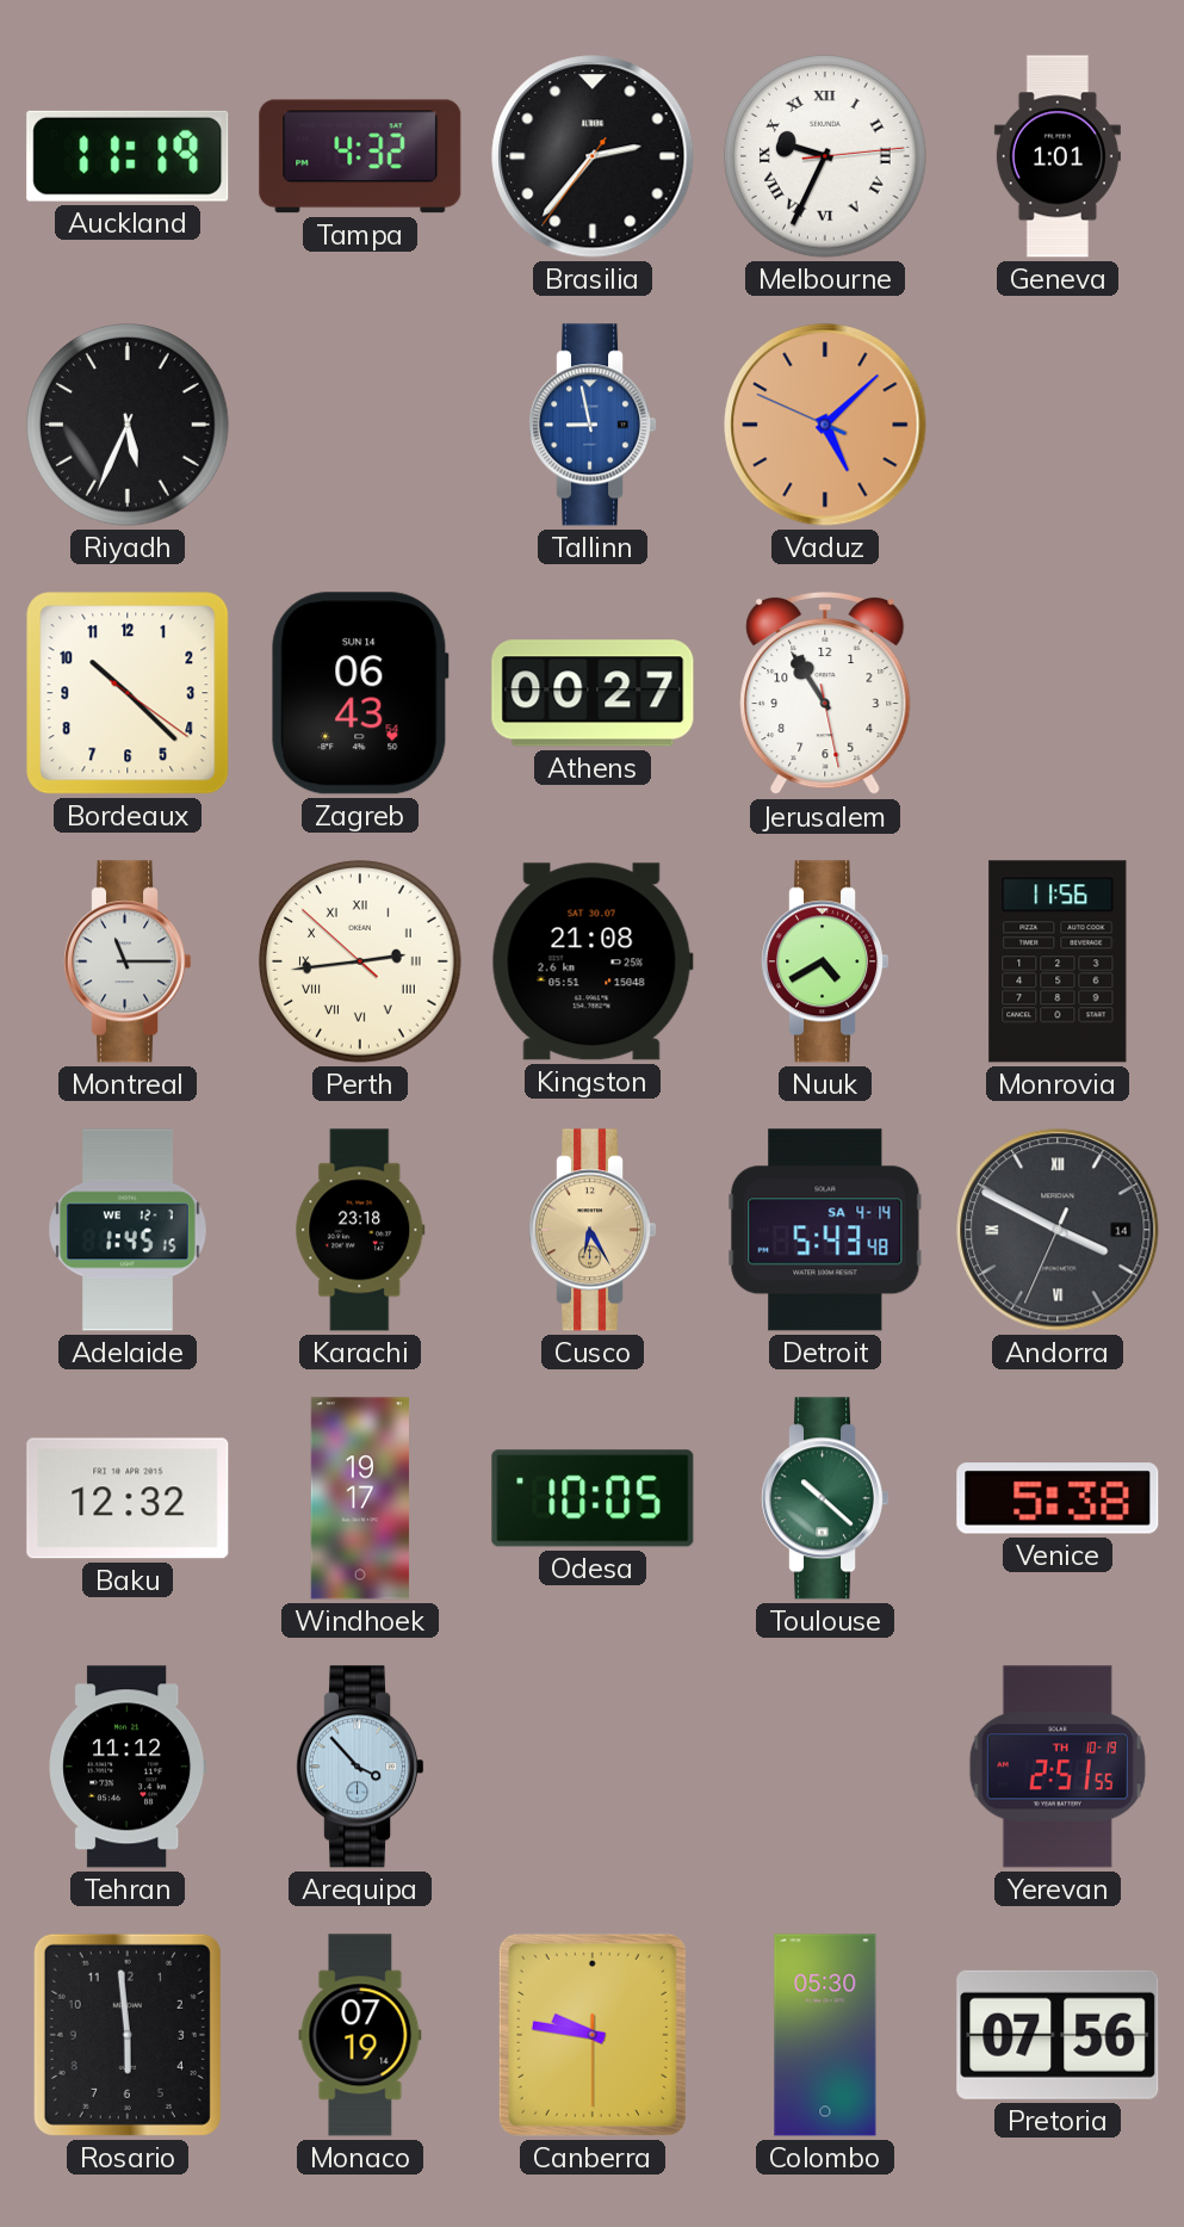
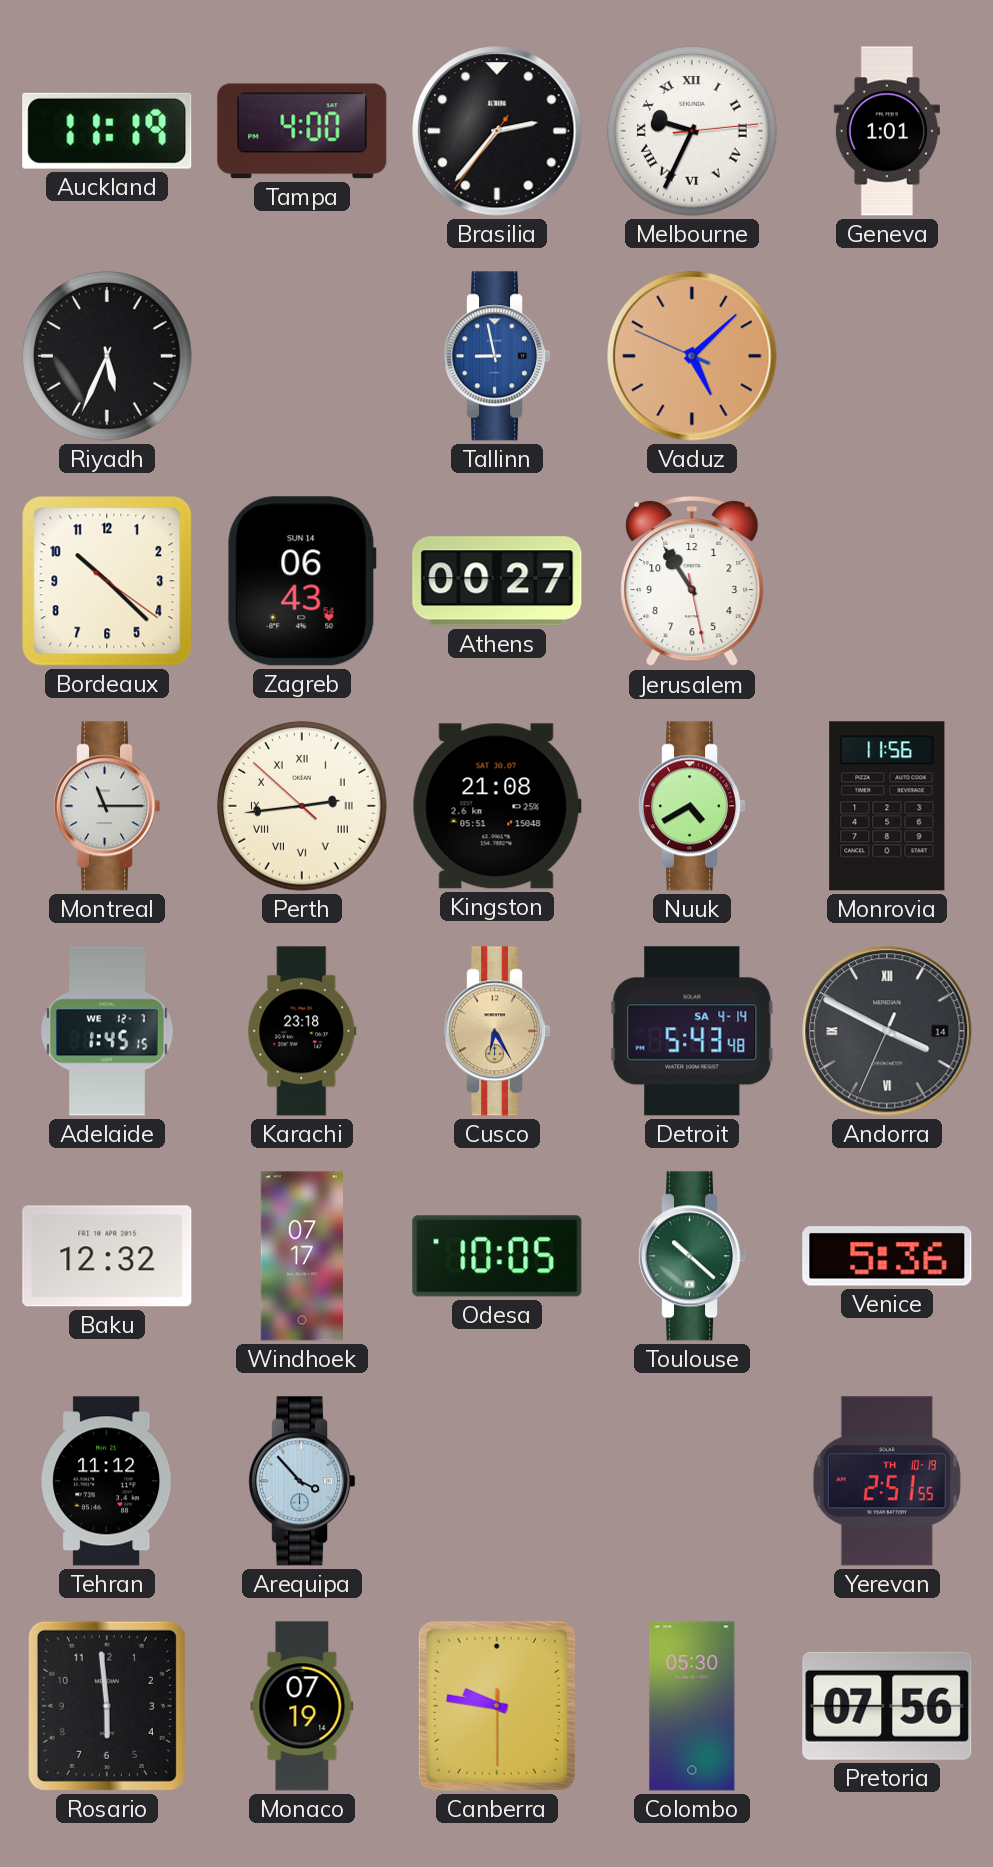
Tampa: 4:32 -> 4:00
Windhoek: 19:17 -> 07:17
Venice: 5:38 -> 5:36
